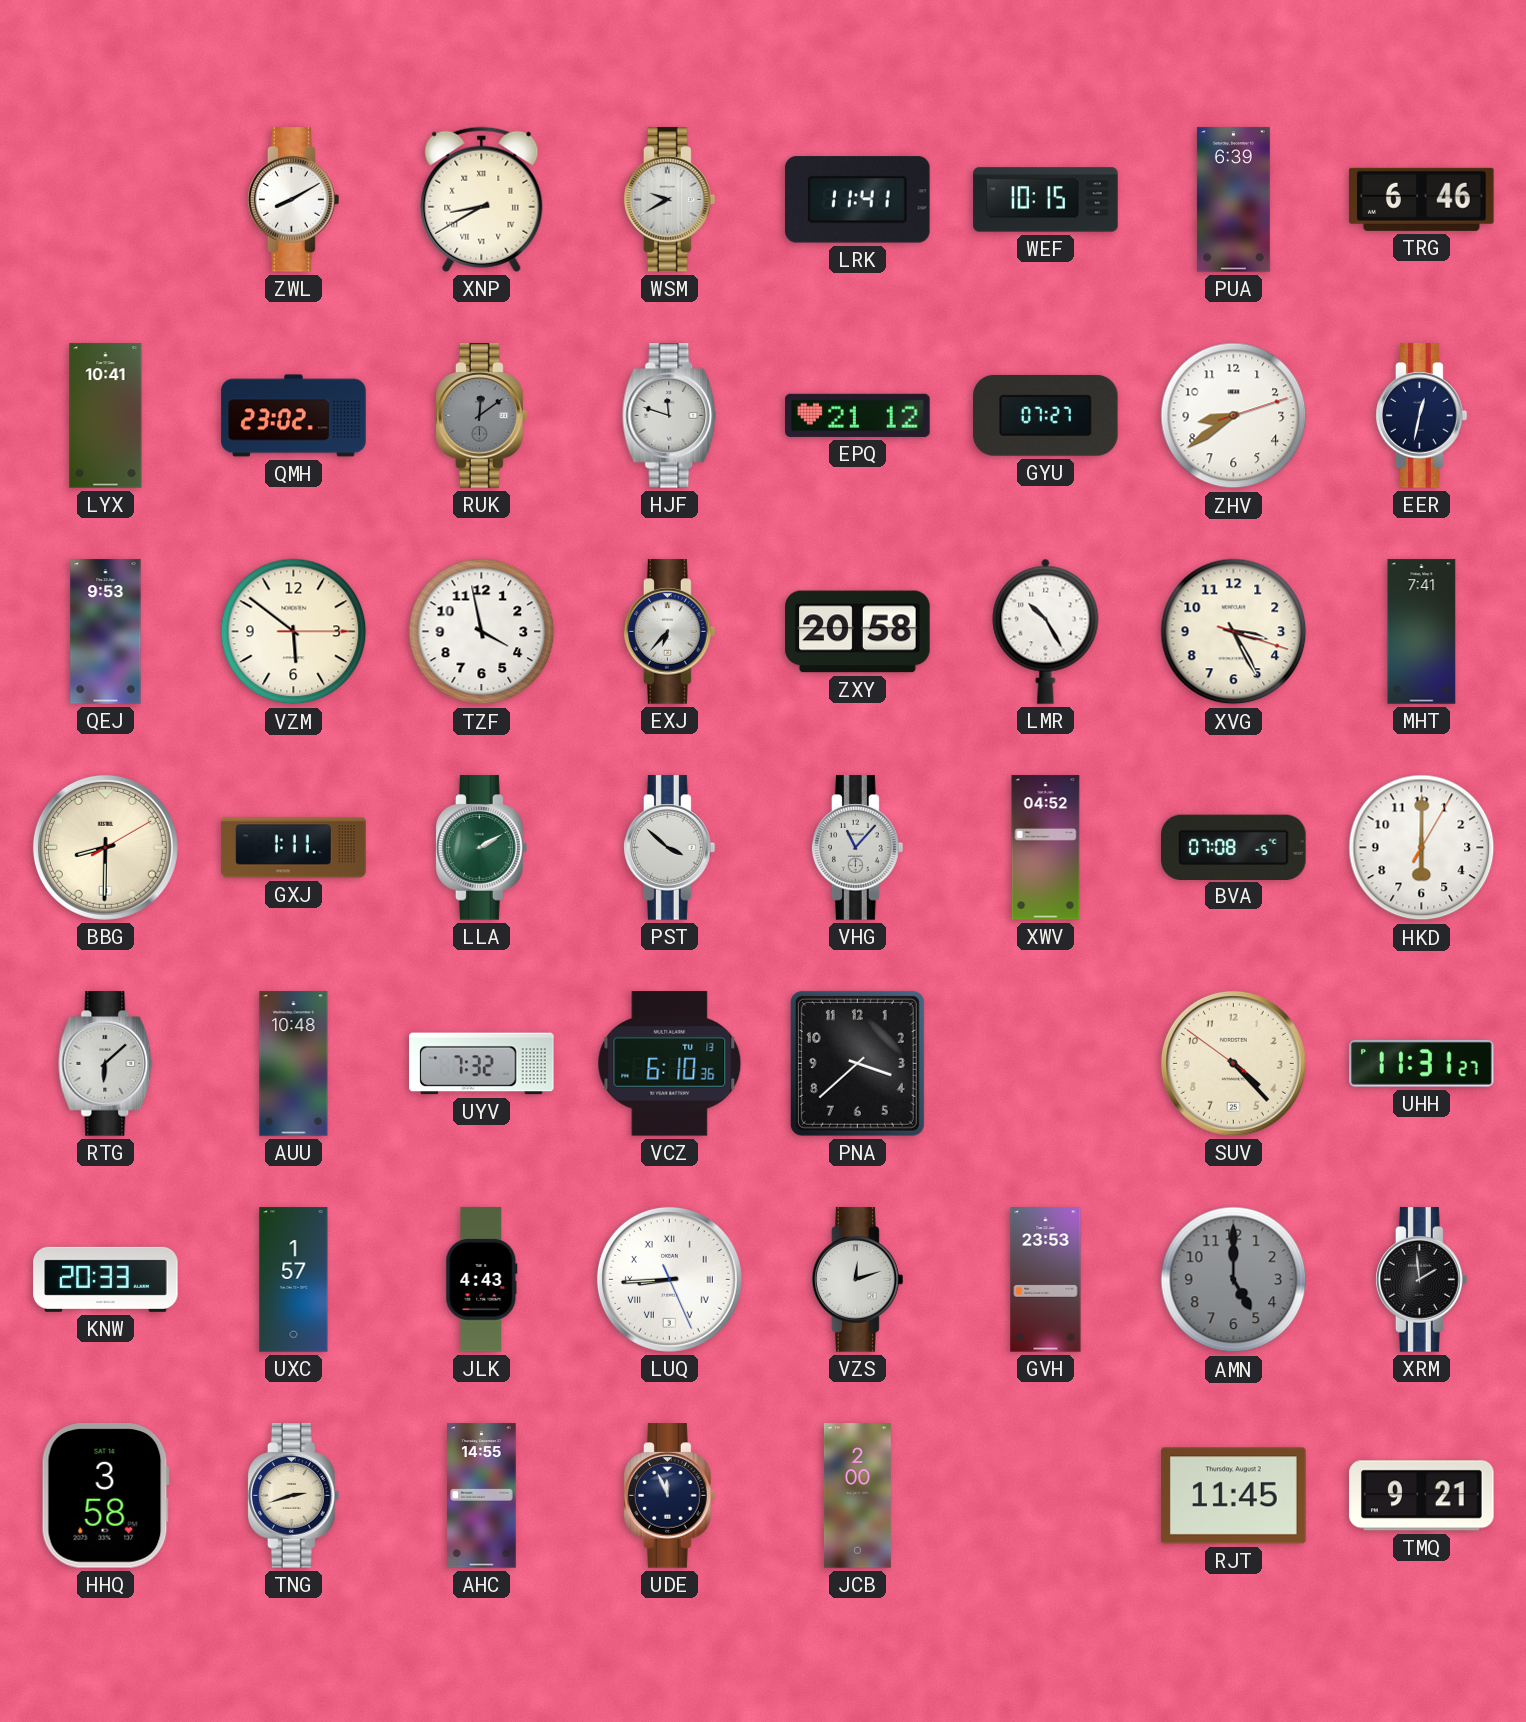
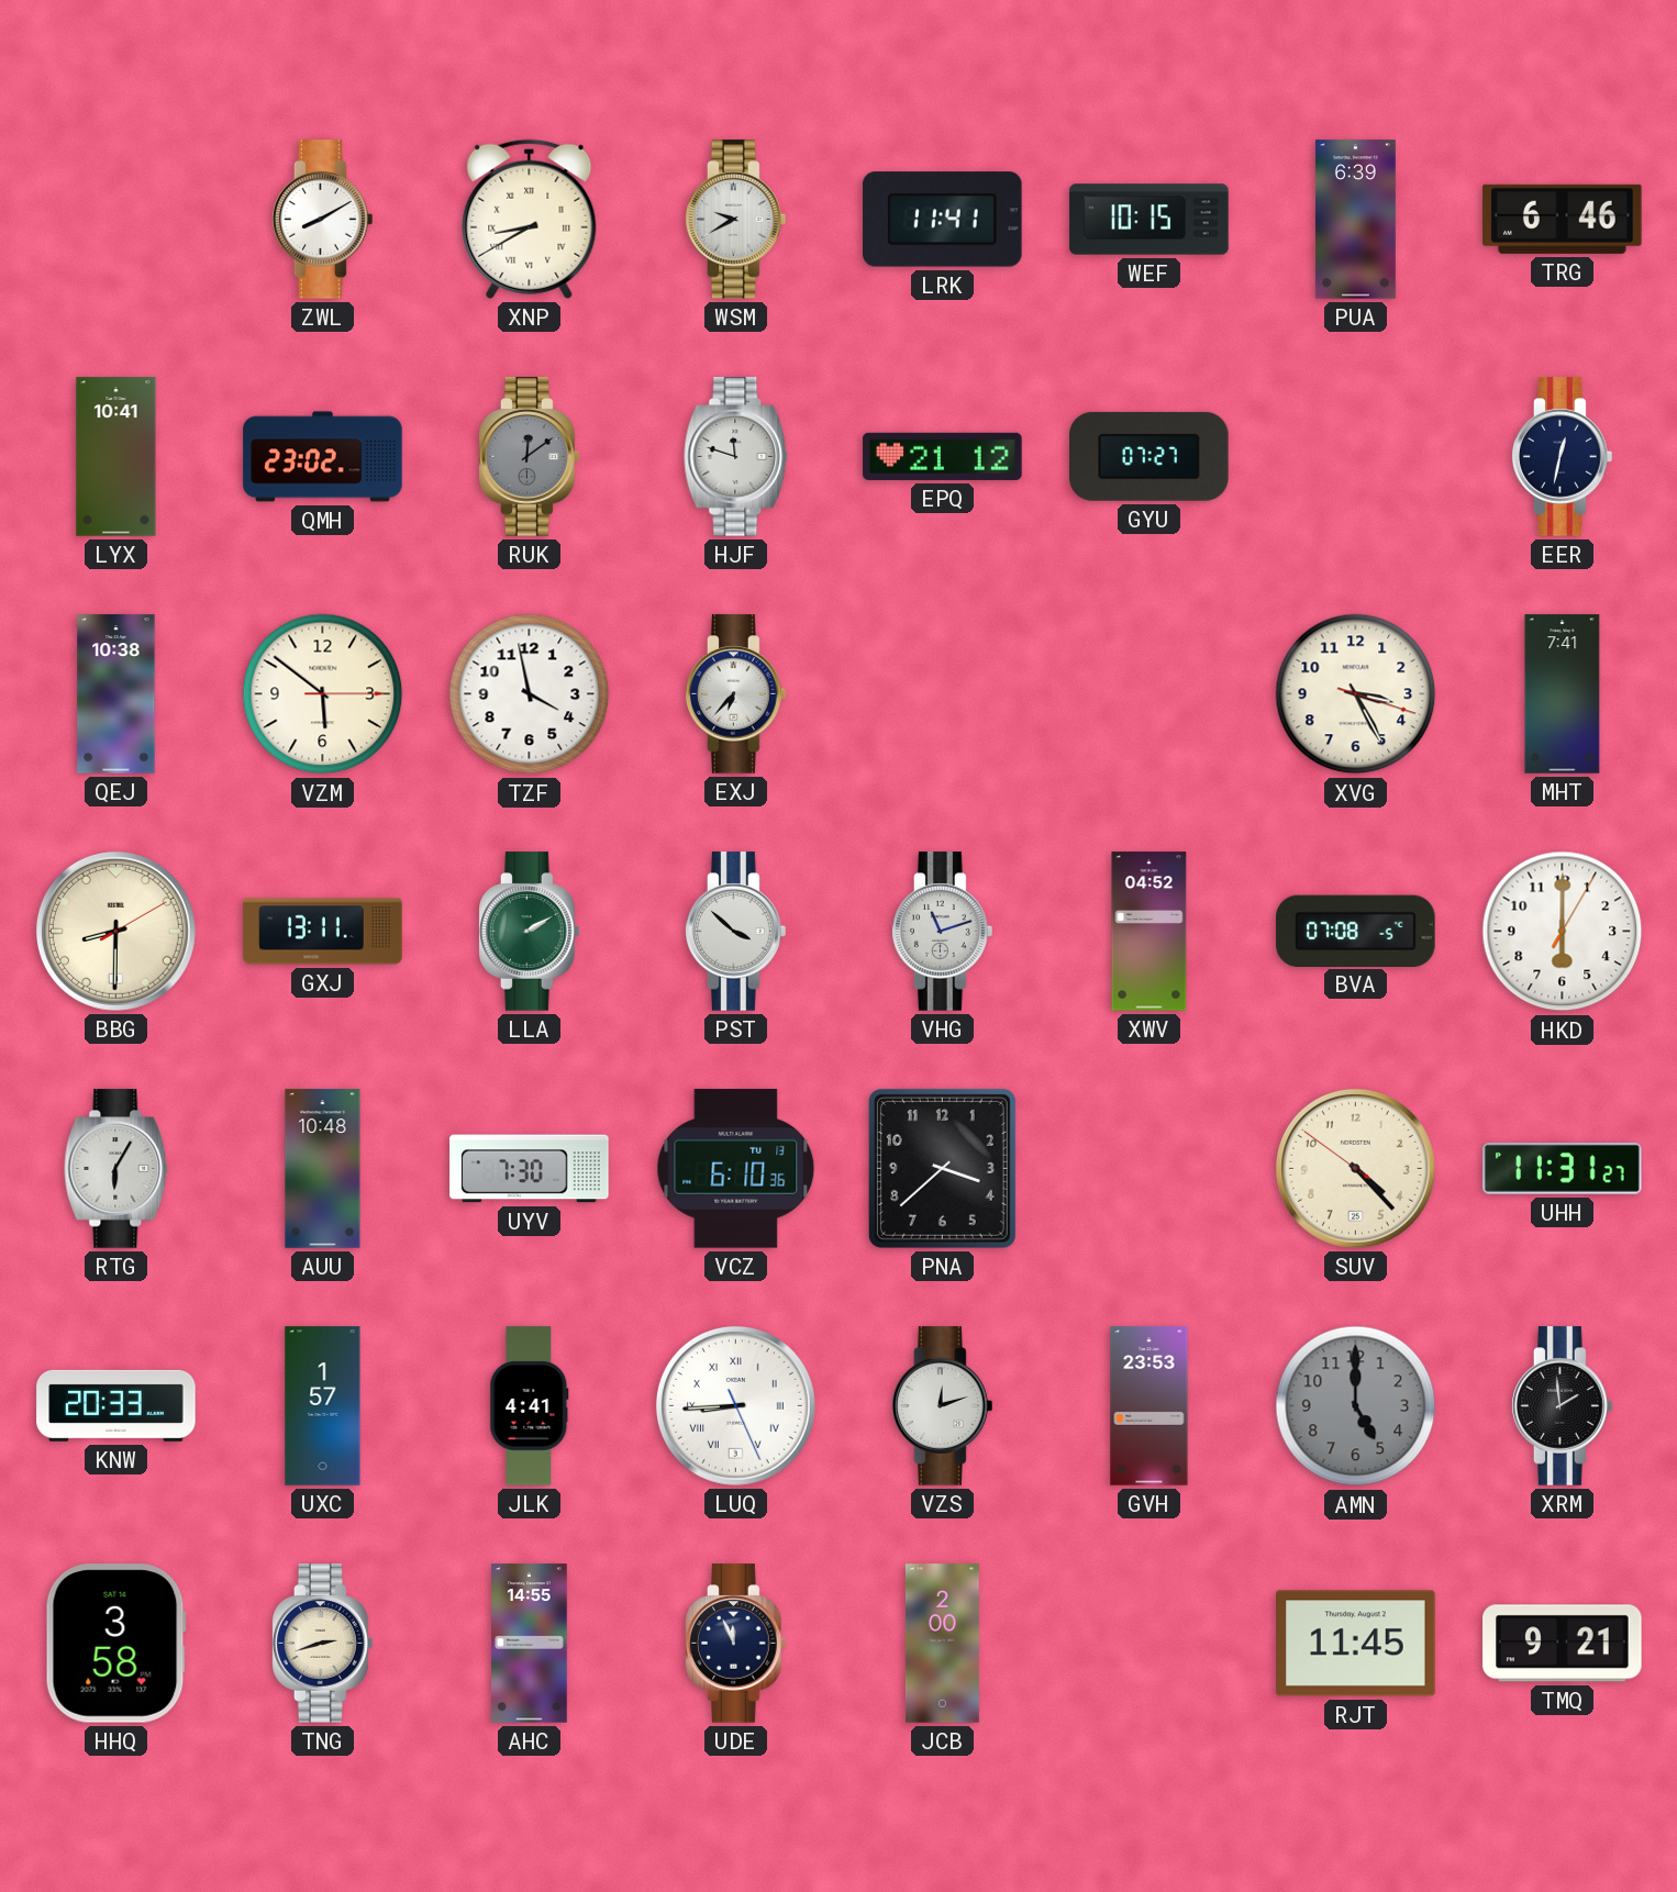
ZHV: 8:39 -> none
QEJ: 9:53 -> 10:38
ZXY: 20:58 -> none
LMR: 10:25 -> none
GXJ: 1:11 -> 13:11
VHG: 11:07 -> 11:12
RTG: 6:08 -> 6:05
UYV: 7:32 -> 7:30
JLK: 4:43 -> 4:41
